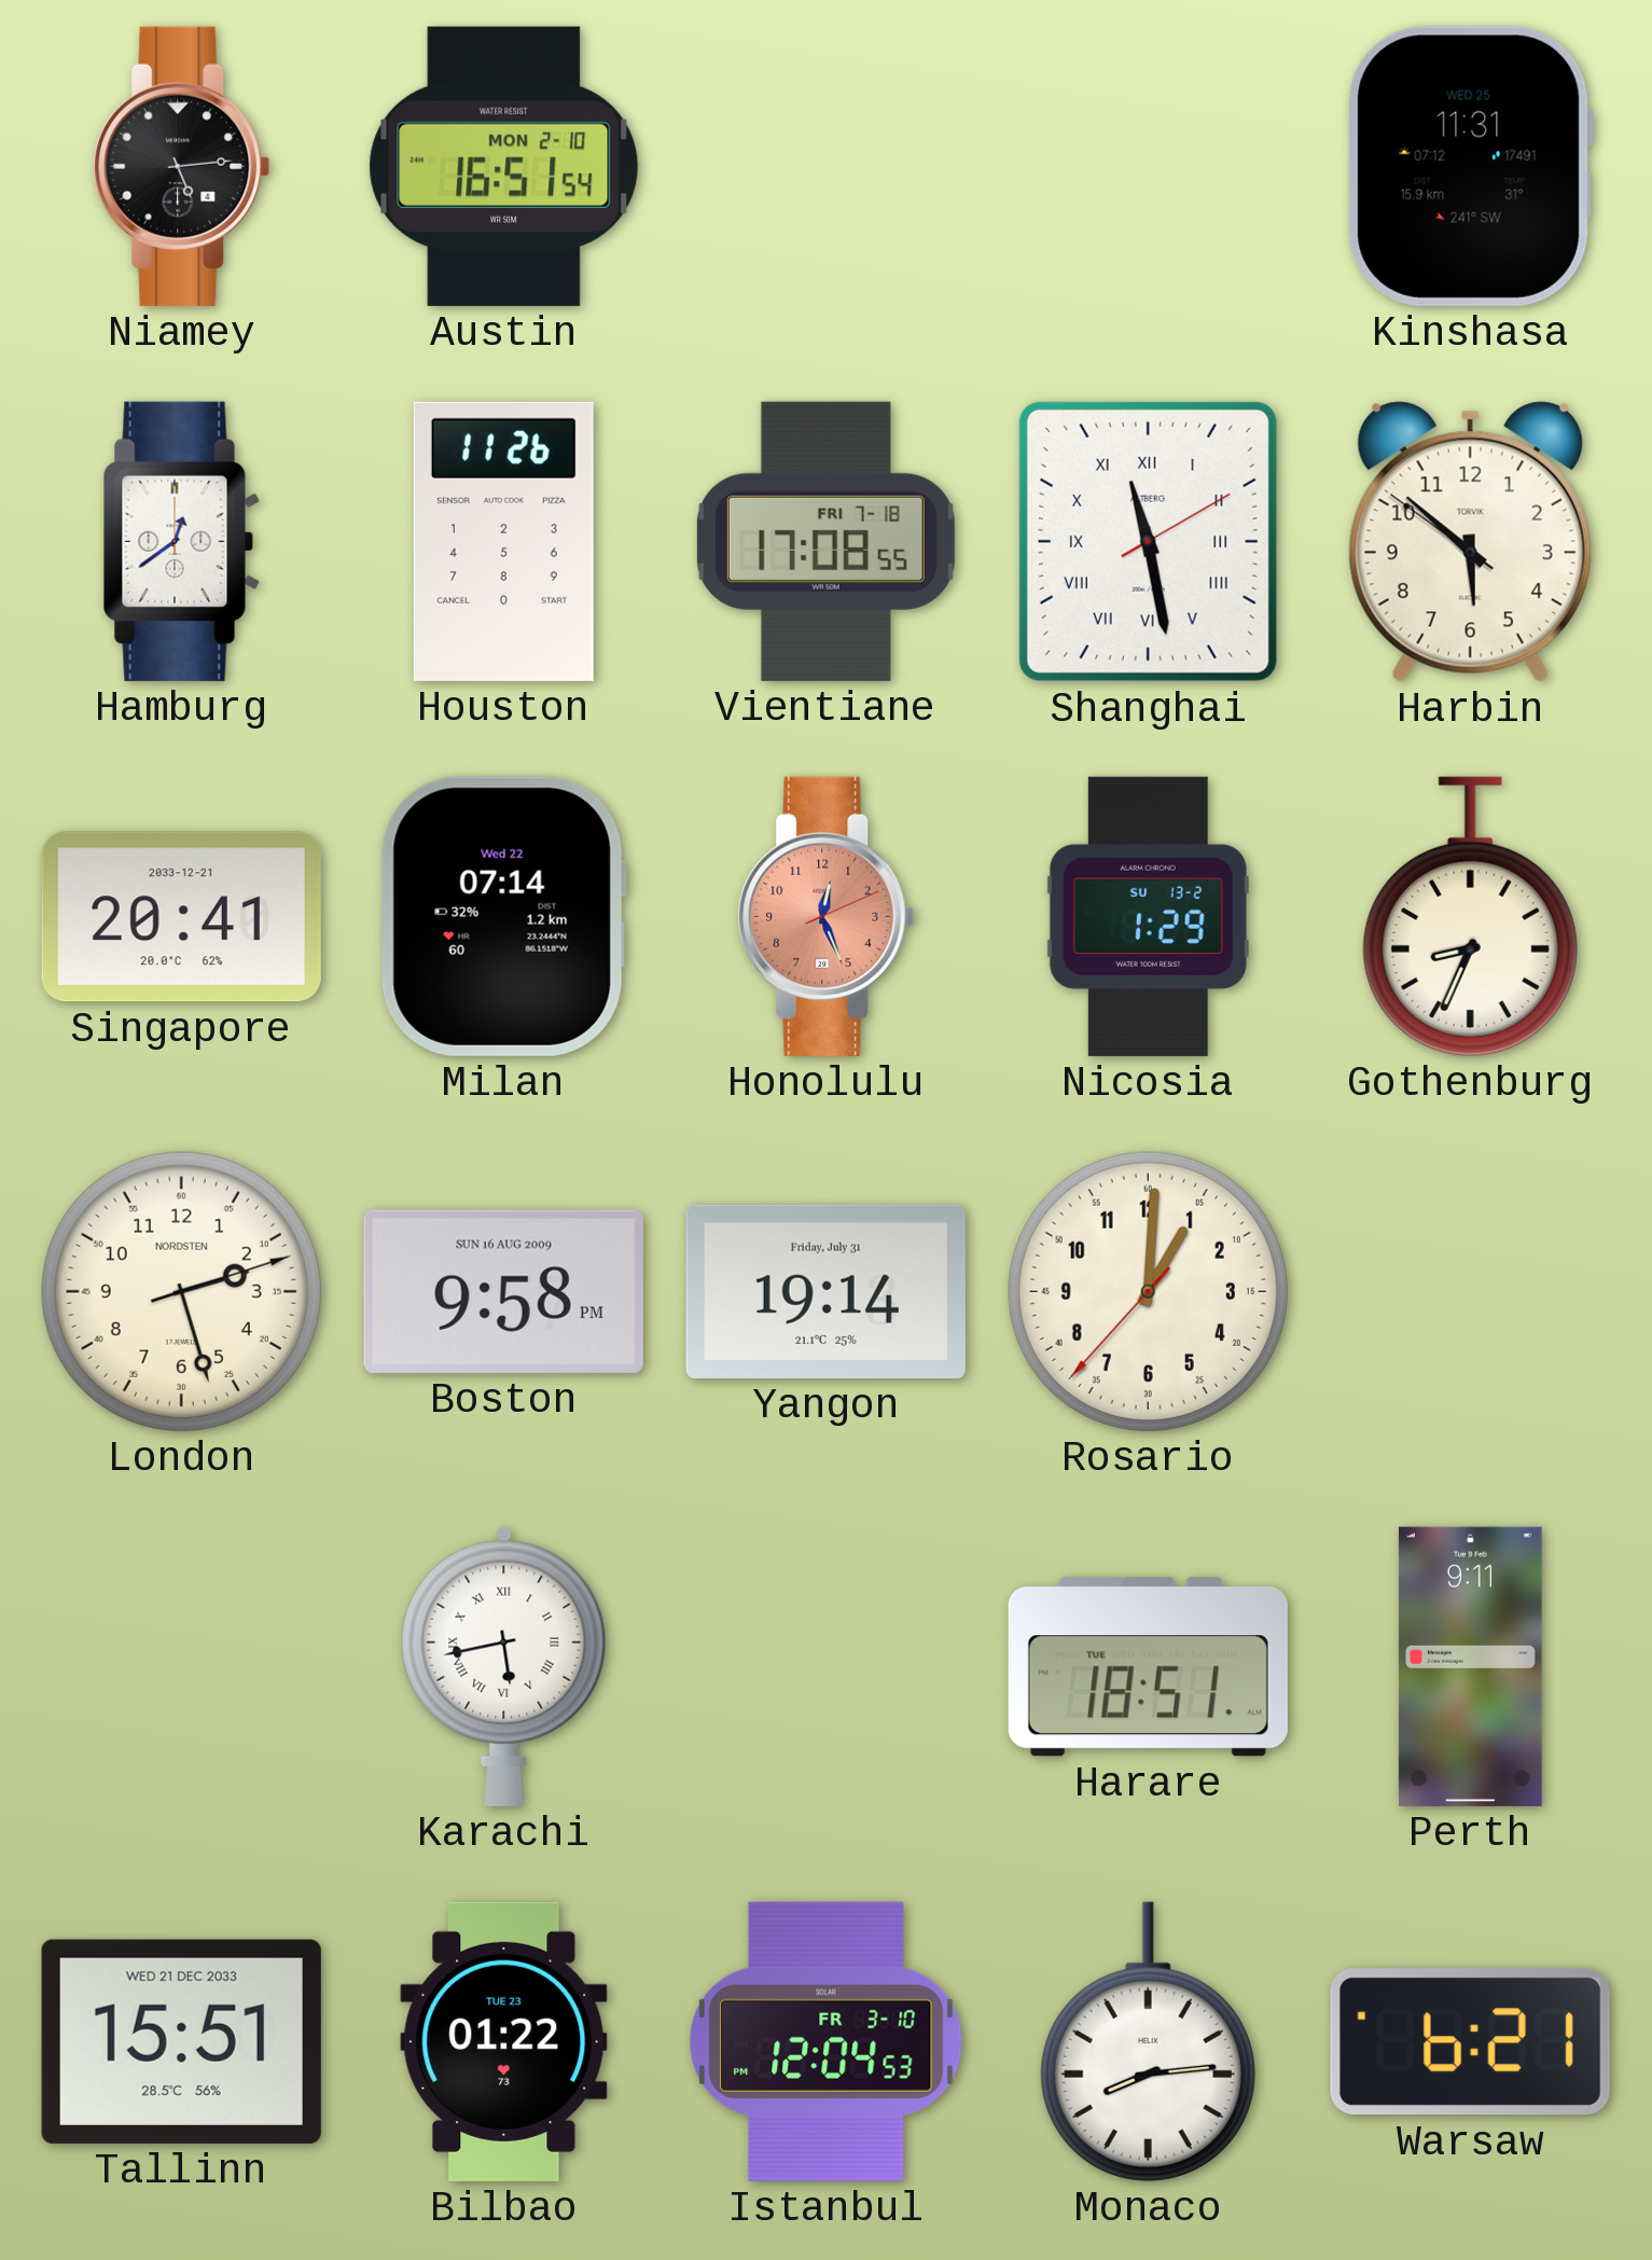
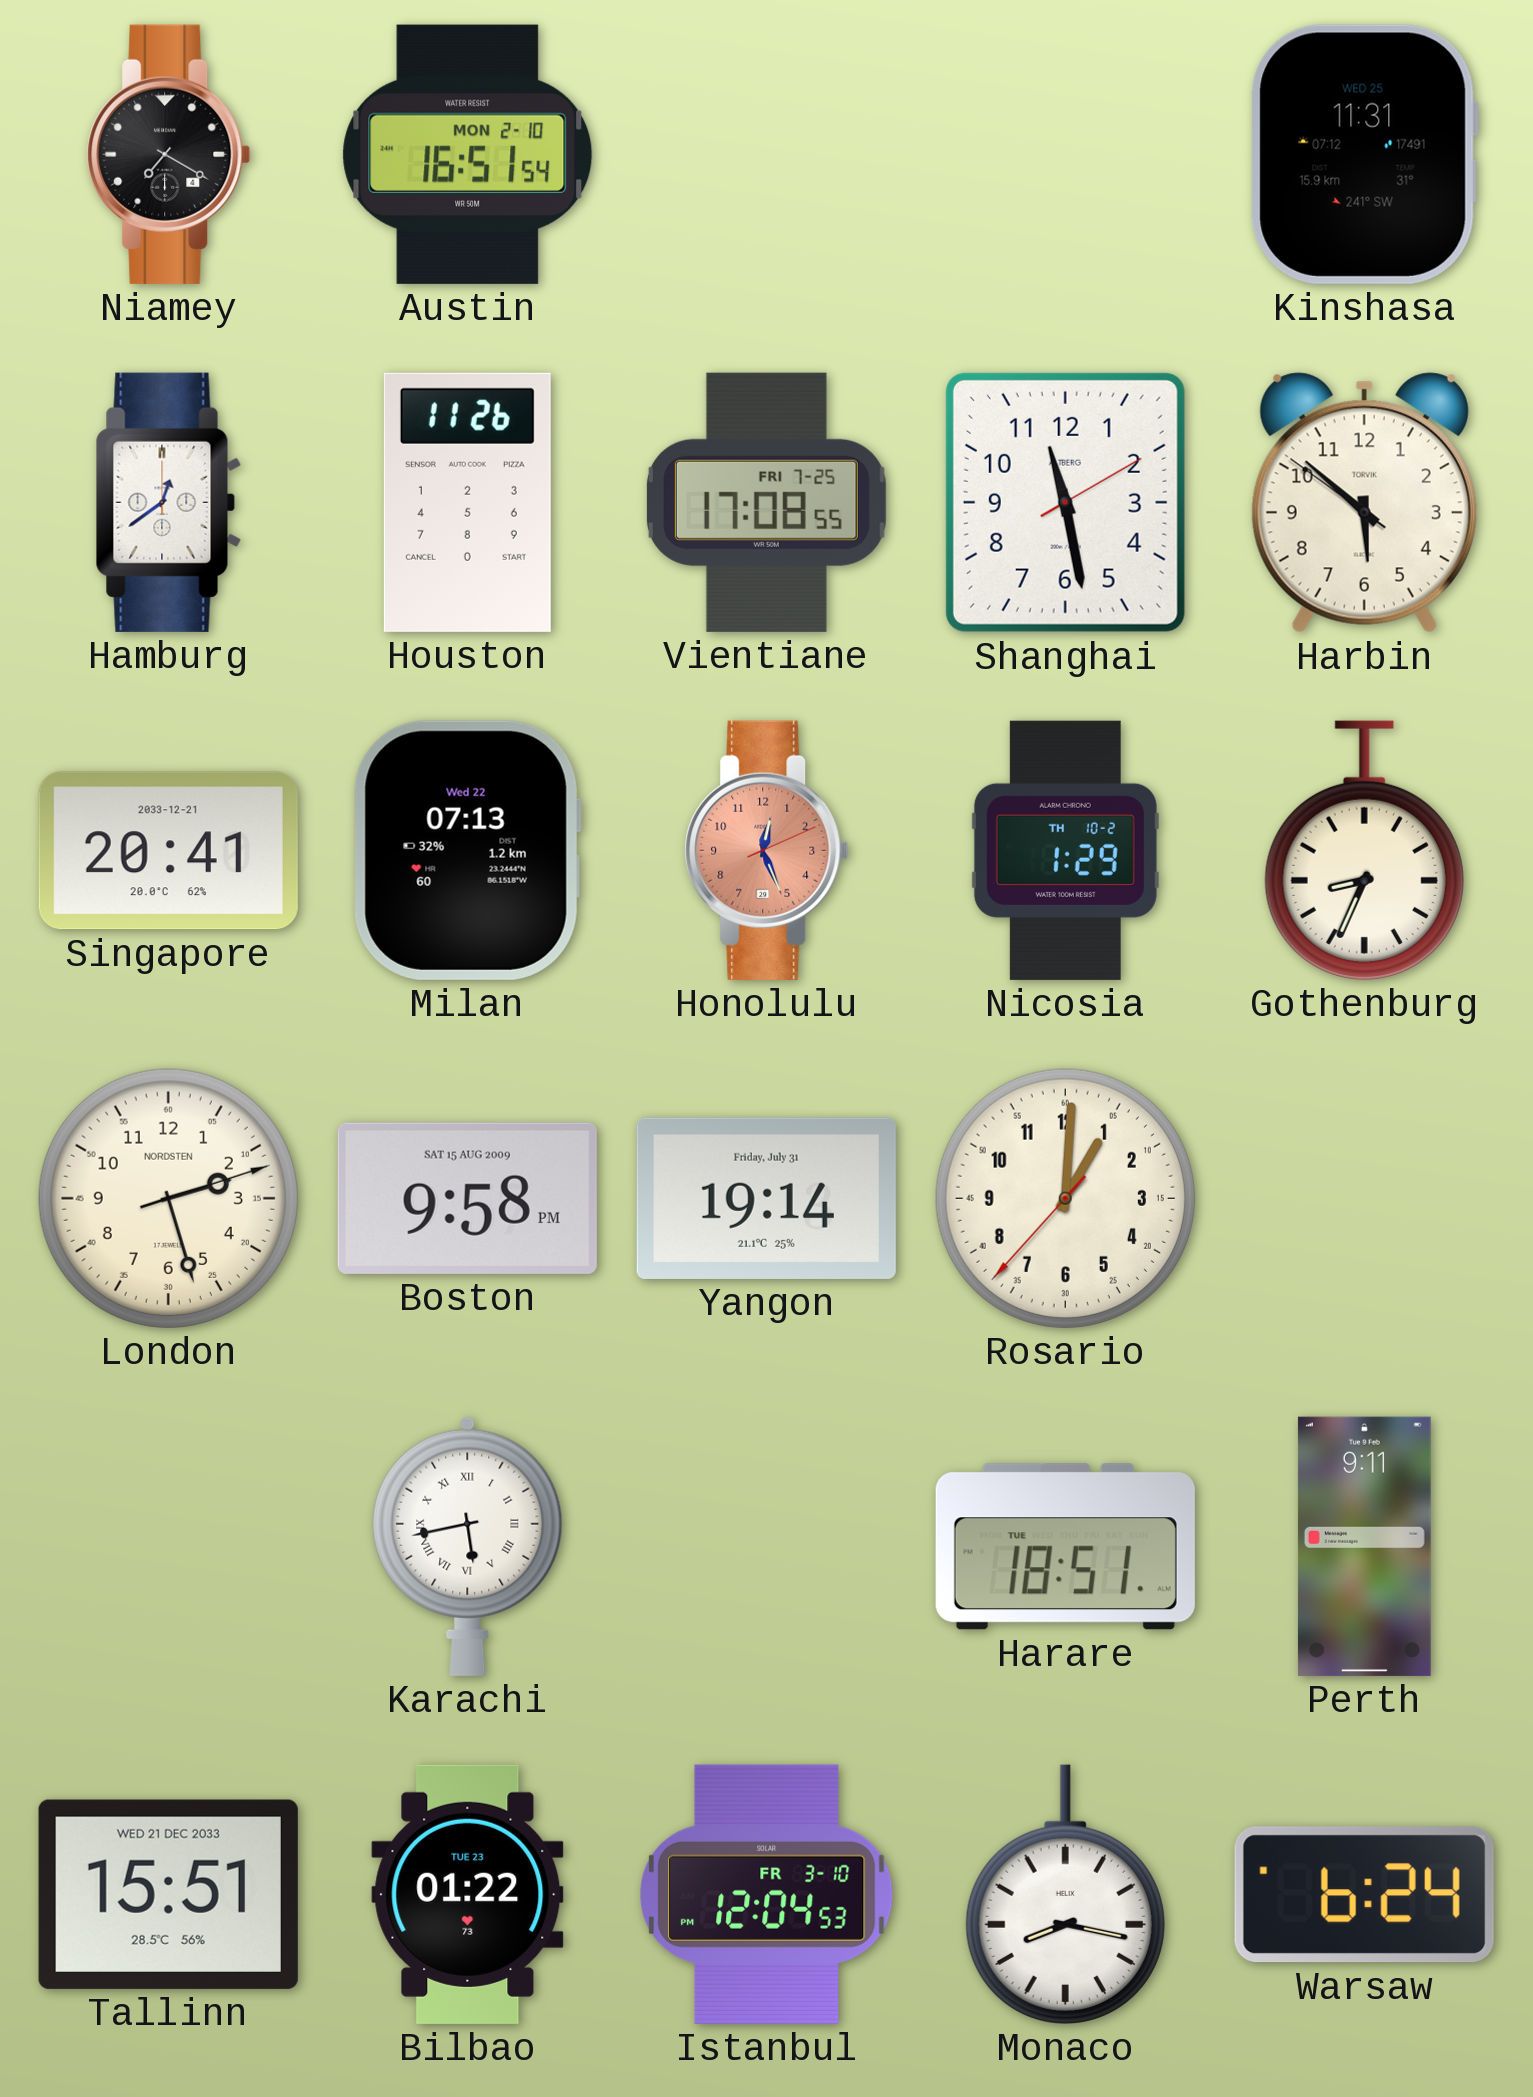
Niamey: 5:14 -> 7:20
Vientiane date: FRI 7-18 -> FRI 7-25
Shanghai numerals: Roman -> Arabic
Milan: 07:14 -> 07:13
Nicosia date: SU 13-2 -> TH 10-2
Boston date: SUN 16 AUG 2009 -> SAT 15 AUG 2009
Monaco: 8:14 -> 8:17
Warsaw: 6:21 -> 6:24
